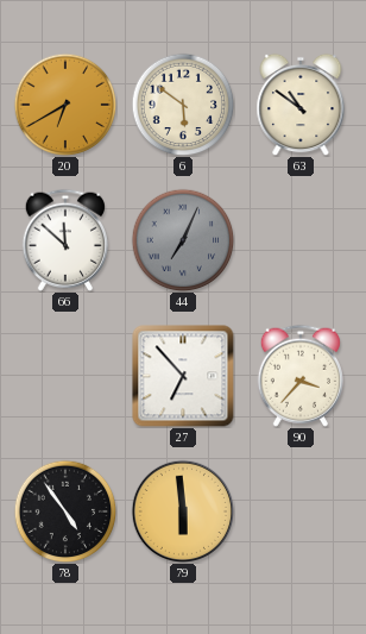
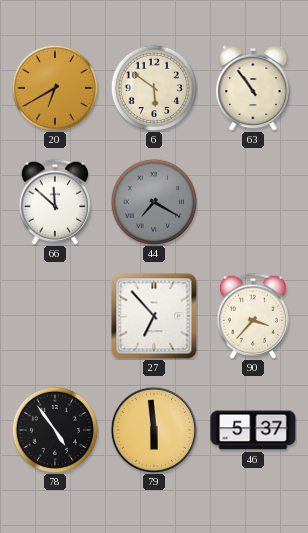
63: 10:51 -> 10:54
44: 7:04 -> 7:20
46: none -> 5:37
